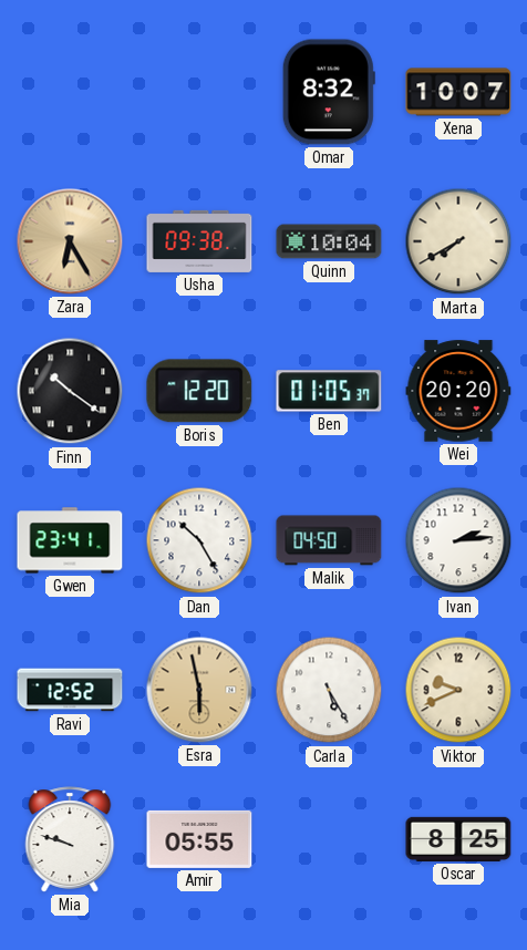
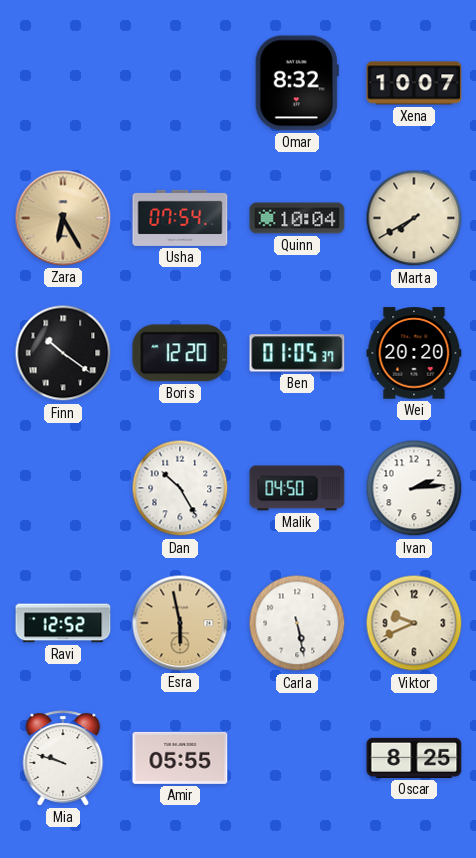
Usha: 09:38 -> 07:54
Gwen: 23:41 -> none
Carla: 5:25 -> 5:28
